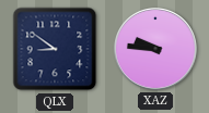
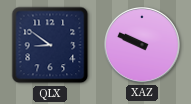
XAZ: 9:46 -> 9:49
